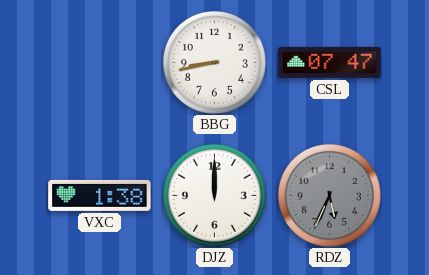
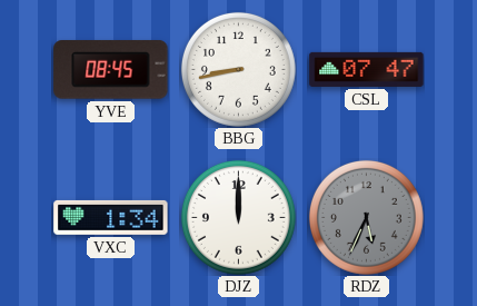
YVE: none -> 08:45
VXC: 1:38 -> 1:34
